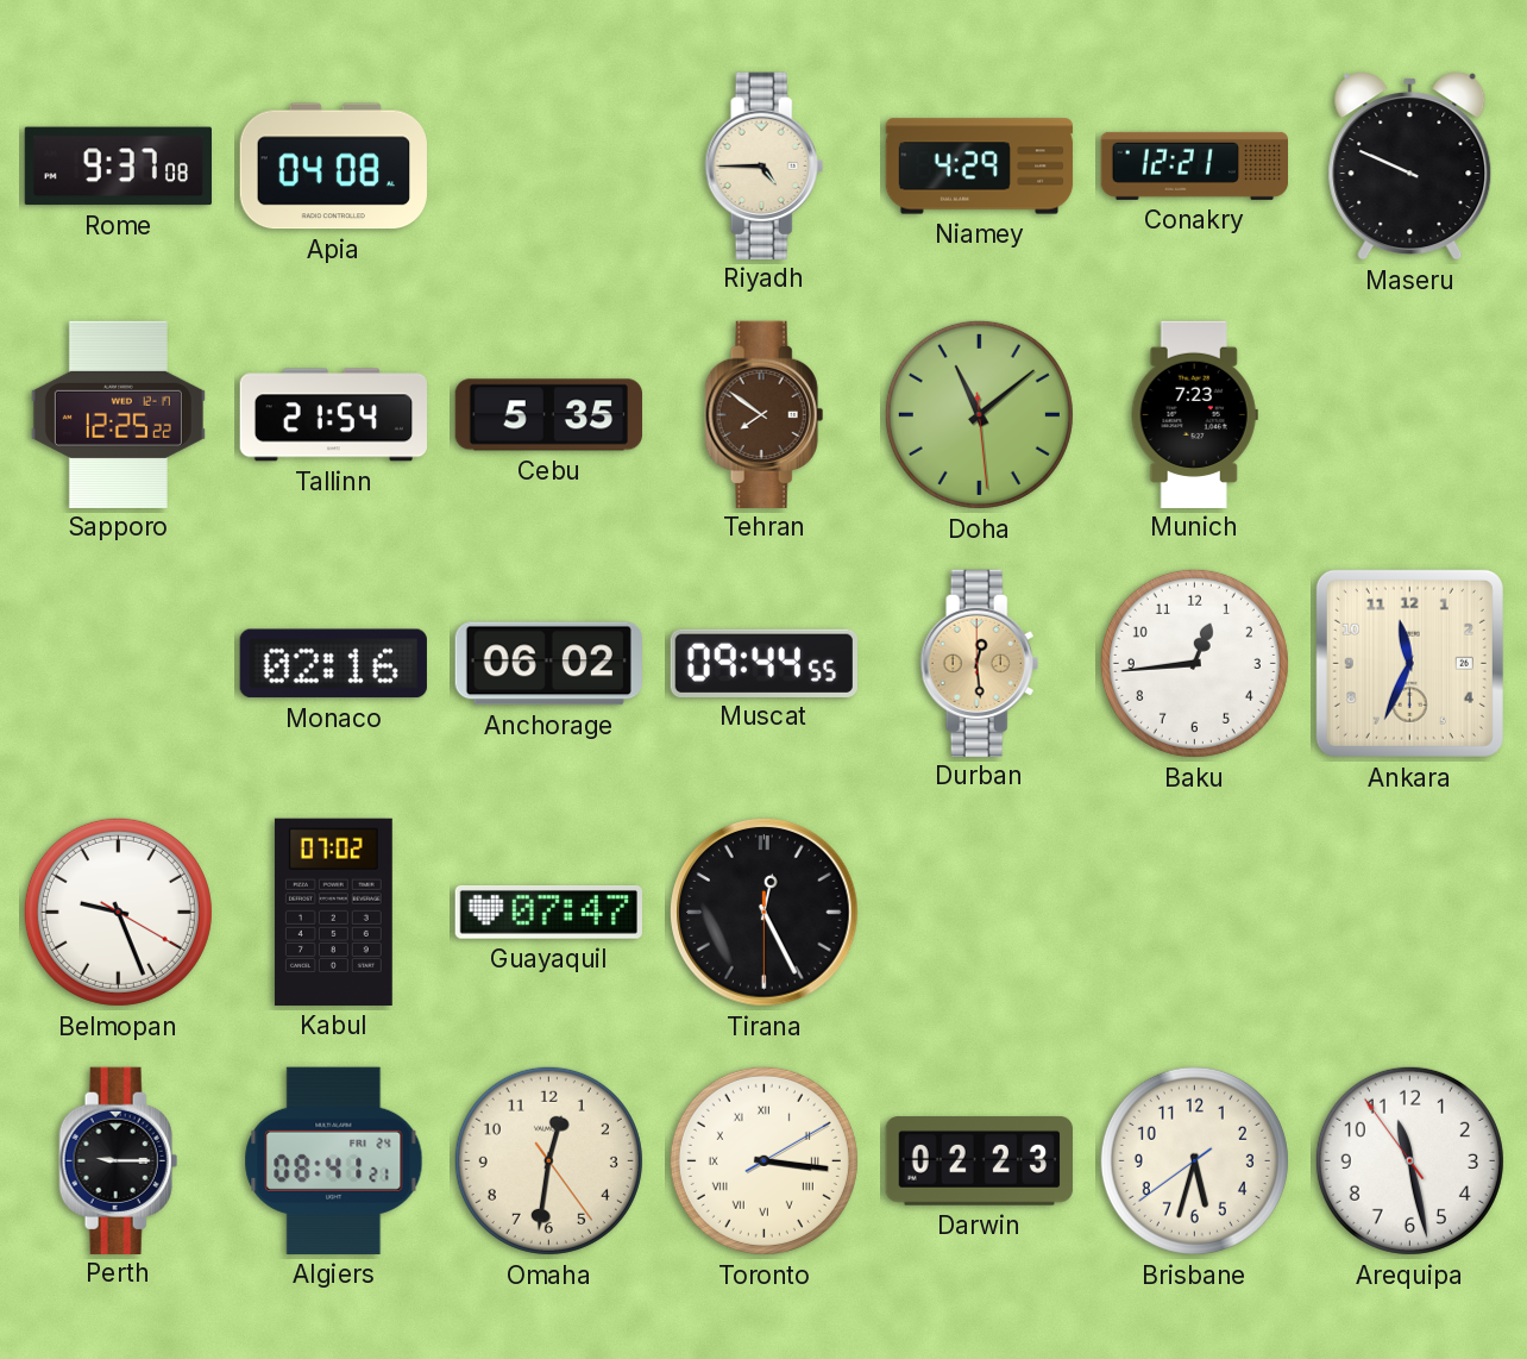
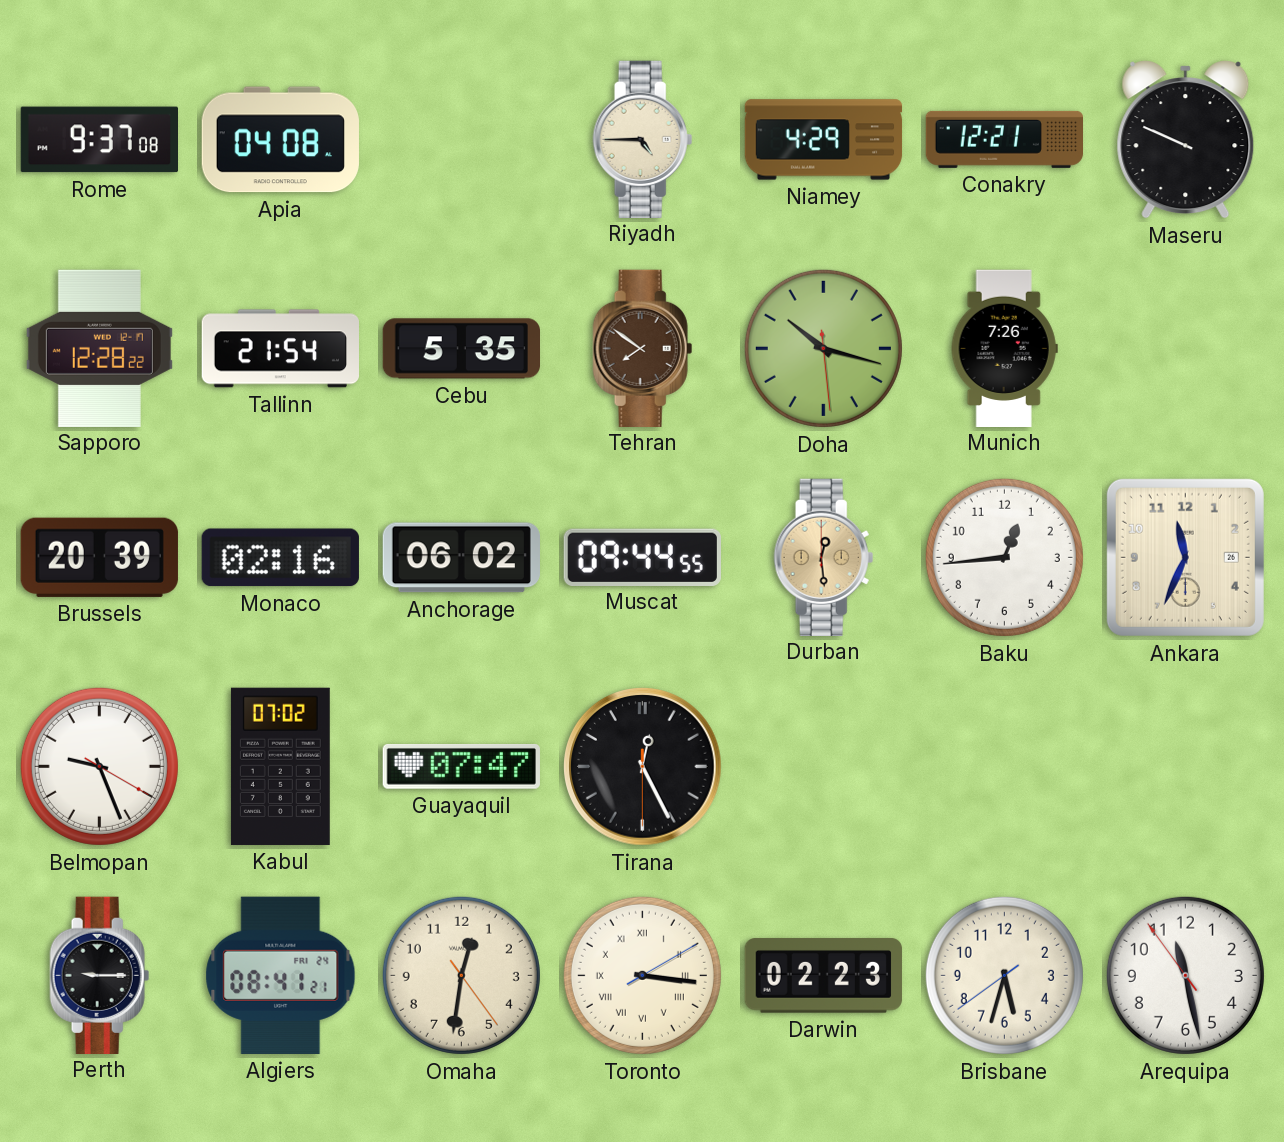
Sapporo: 12:25 -> 12:28
Doha: 11:08 -> 10:17
Munich: 7:23 -> 7:26
Brussels: none -> 20:39
